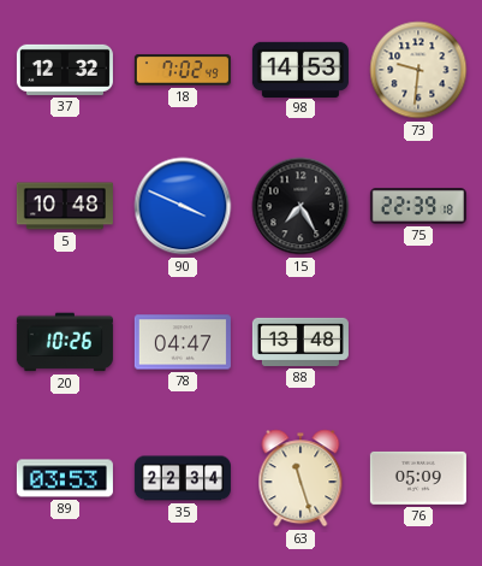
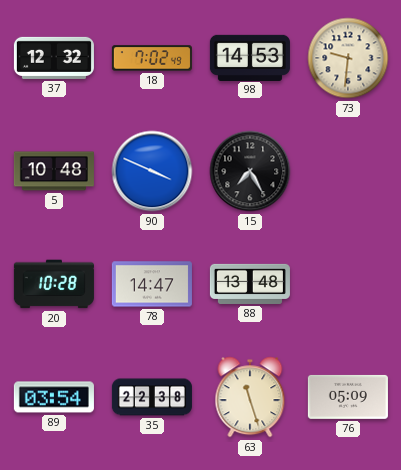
75: 22:39 -> none
20: 10:26 -> 10:28
78: 04:47 -> 14:47
89: 03:53 -> 03:54
35: 22:34 -> 22:38
